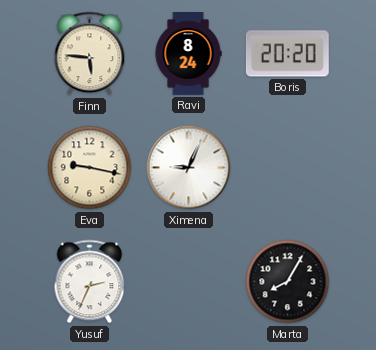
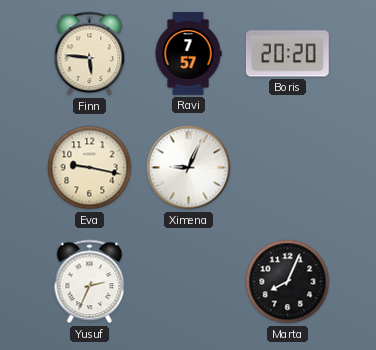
Ravi: 8:24 -> 7:57
Marta: 8:05 -> 8:04
